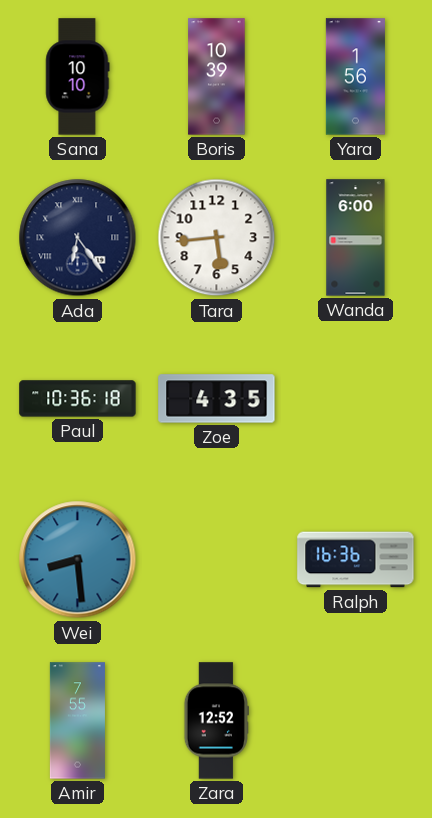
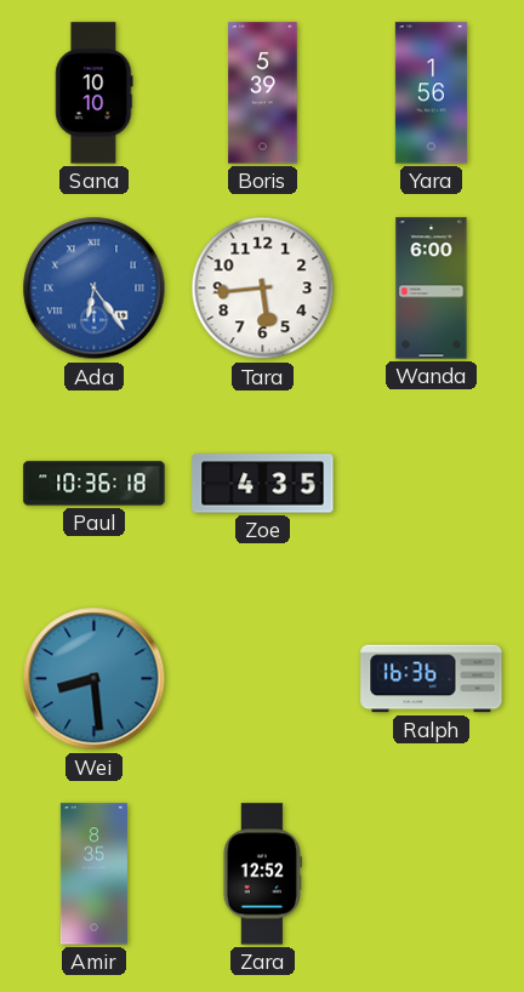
Boris: 10:39 -> 5:39
Ada dial: navy -> blue
Amir: 7:55 -> 8:35
